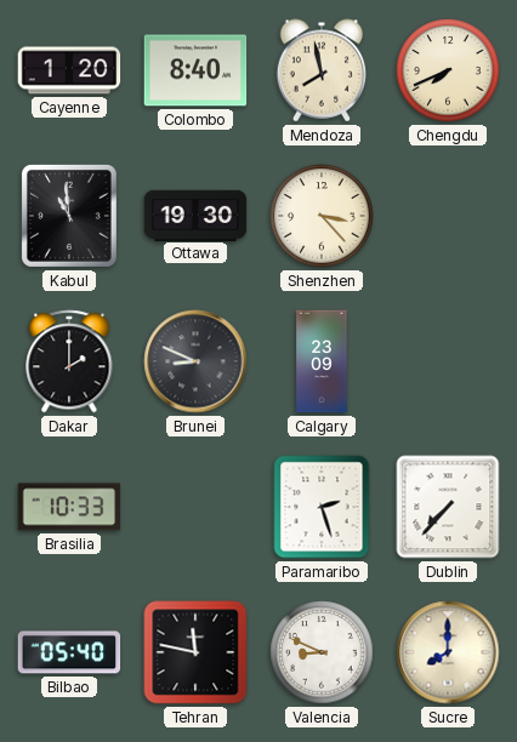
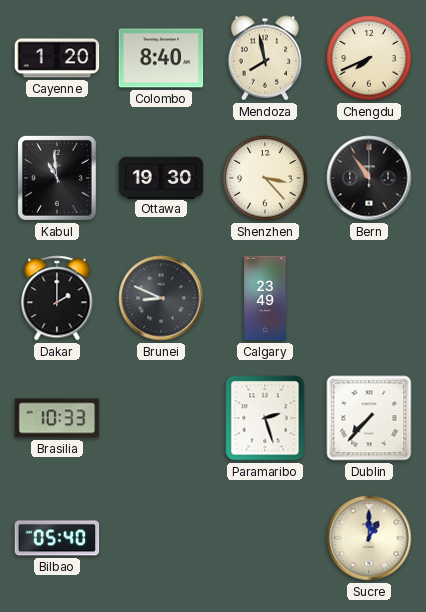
Bern: none -> 10:54
Calgary: 23:09 -> 23:49
Tehran: 11:47 -> none
Valencia: 8:49 -> none
Sucre: 8:00 -> 1:00
